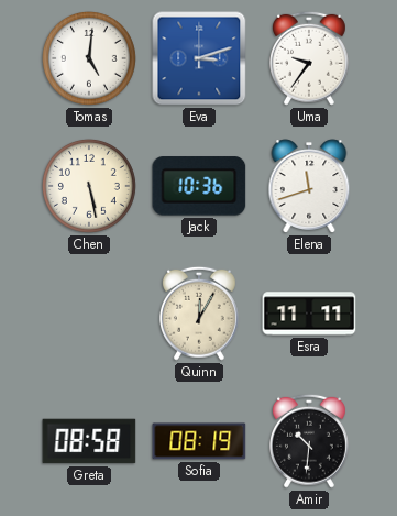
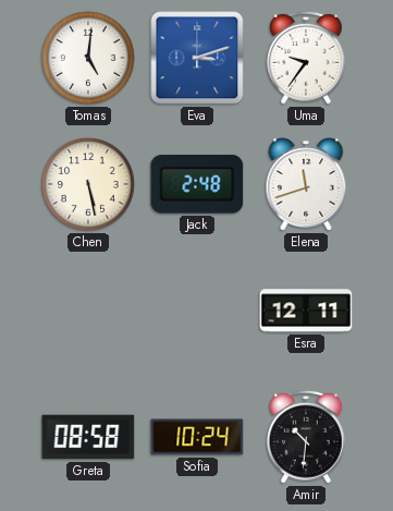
Jack: 10:36 -> 2:48
Quinn: 12:05 -> none
Esra: 11:11 -> 12:11
Sofia: 08:19 -> 10:24
